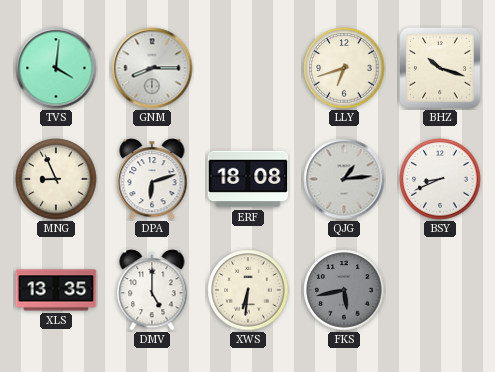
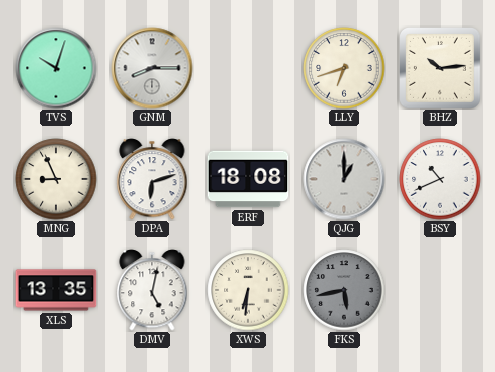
TVS: 4:01 -> 10:03
BHZ: 10:18 -> 10:14
QJG: 1:14 -> 1:00
BSY: 8:41 -> 10:41
DMV: 5:00 -> 5:02
